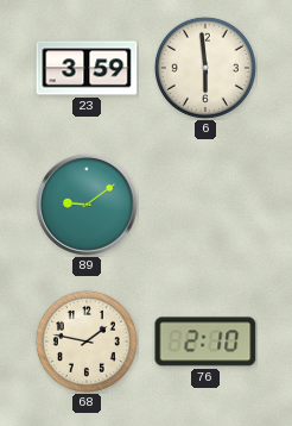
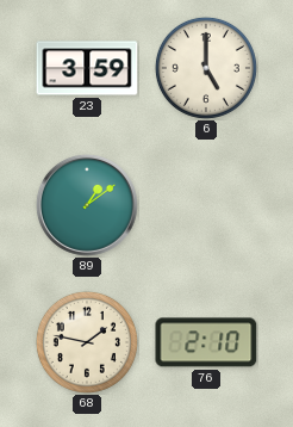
6: 5:59 -> 5:00
89: 9:09 -> 1:09
